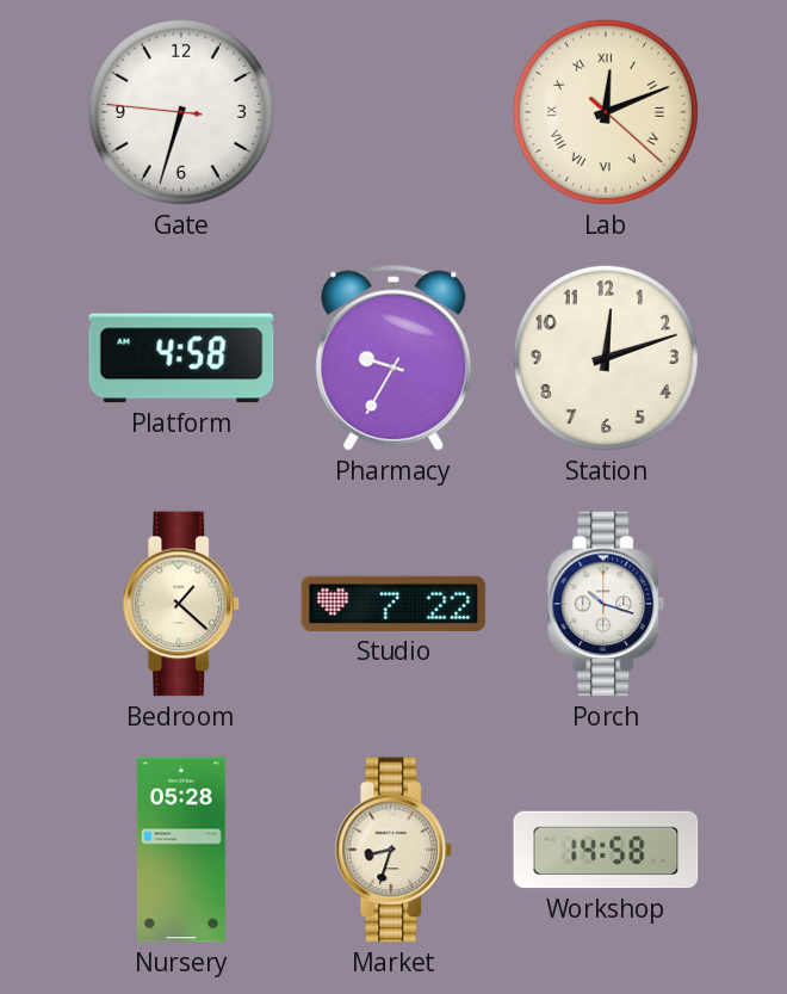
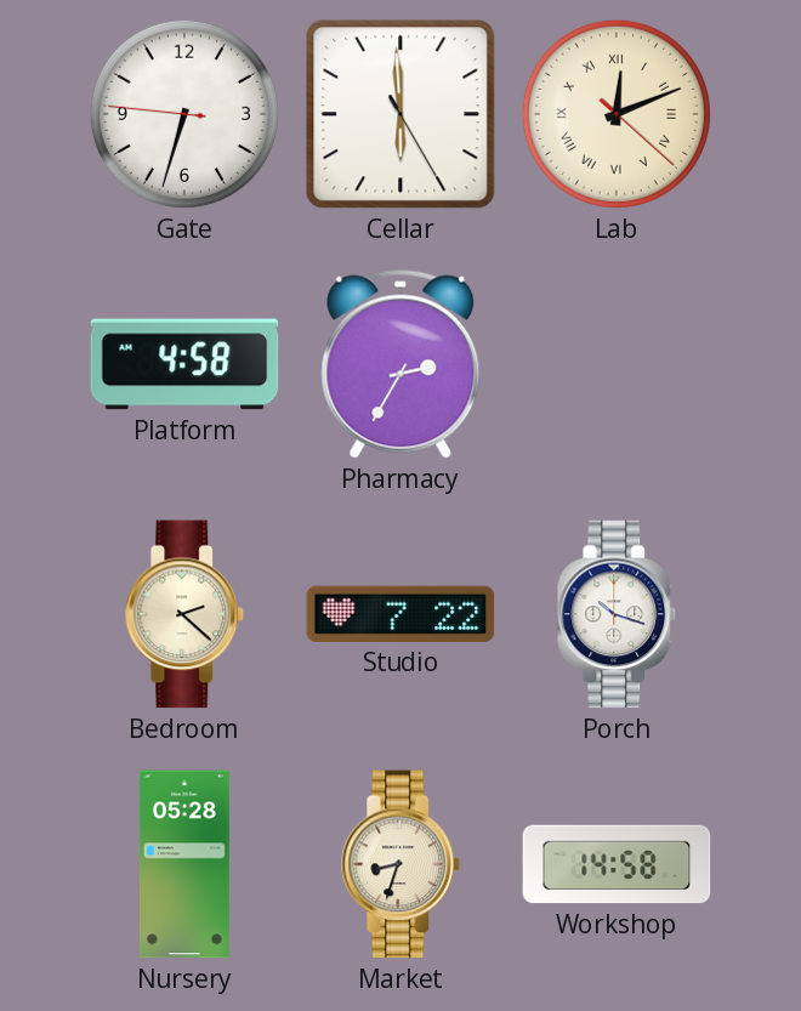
Cellar: none -> 5:59
Pharmacy: 9:35 -> 2:35
Station: 12:12 -> none
Bedroom: 1:22 -> 2:22
